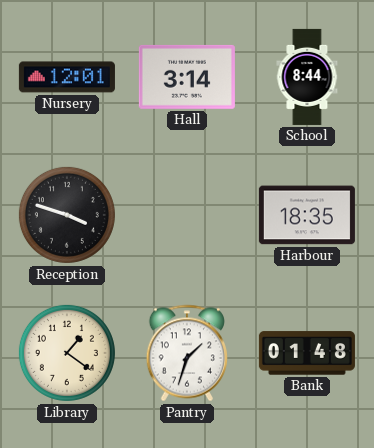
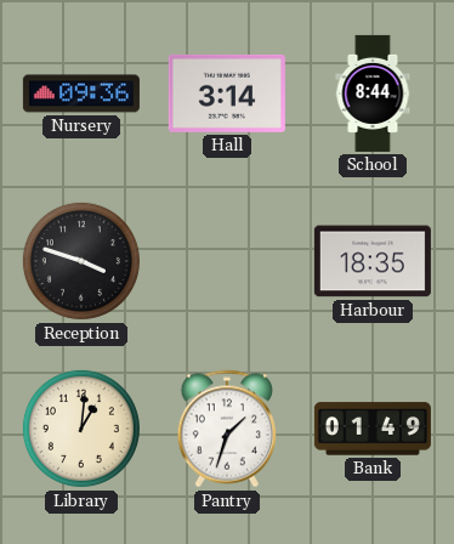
Nursery: 12:01 -> 09:36
Library: 1:21 -> 1:01
Bank: 01:48 -> 01:49
